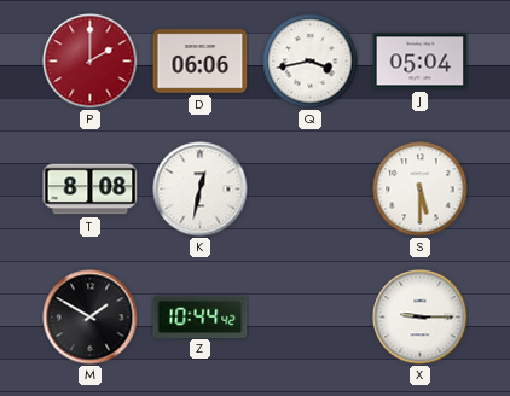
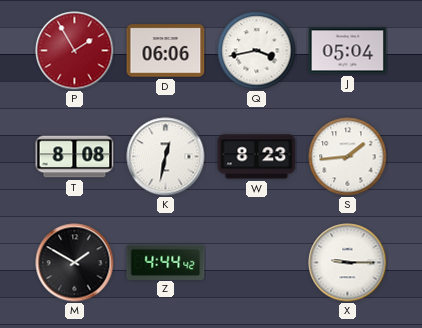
P: 2:00 -> 1:55
W: none -> 8:23
S: 5:30 -> 1:44
Z: 10:44 -> 4:44
